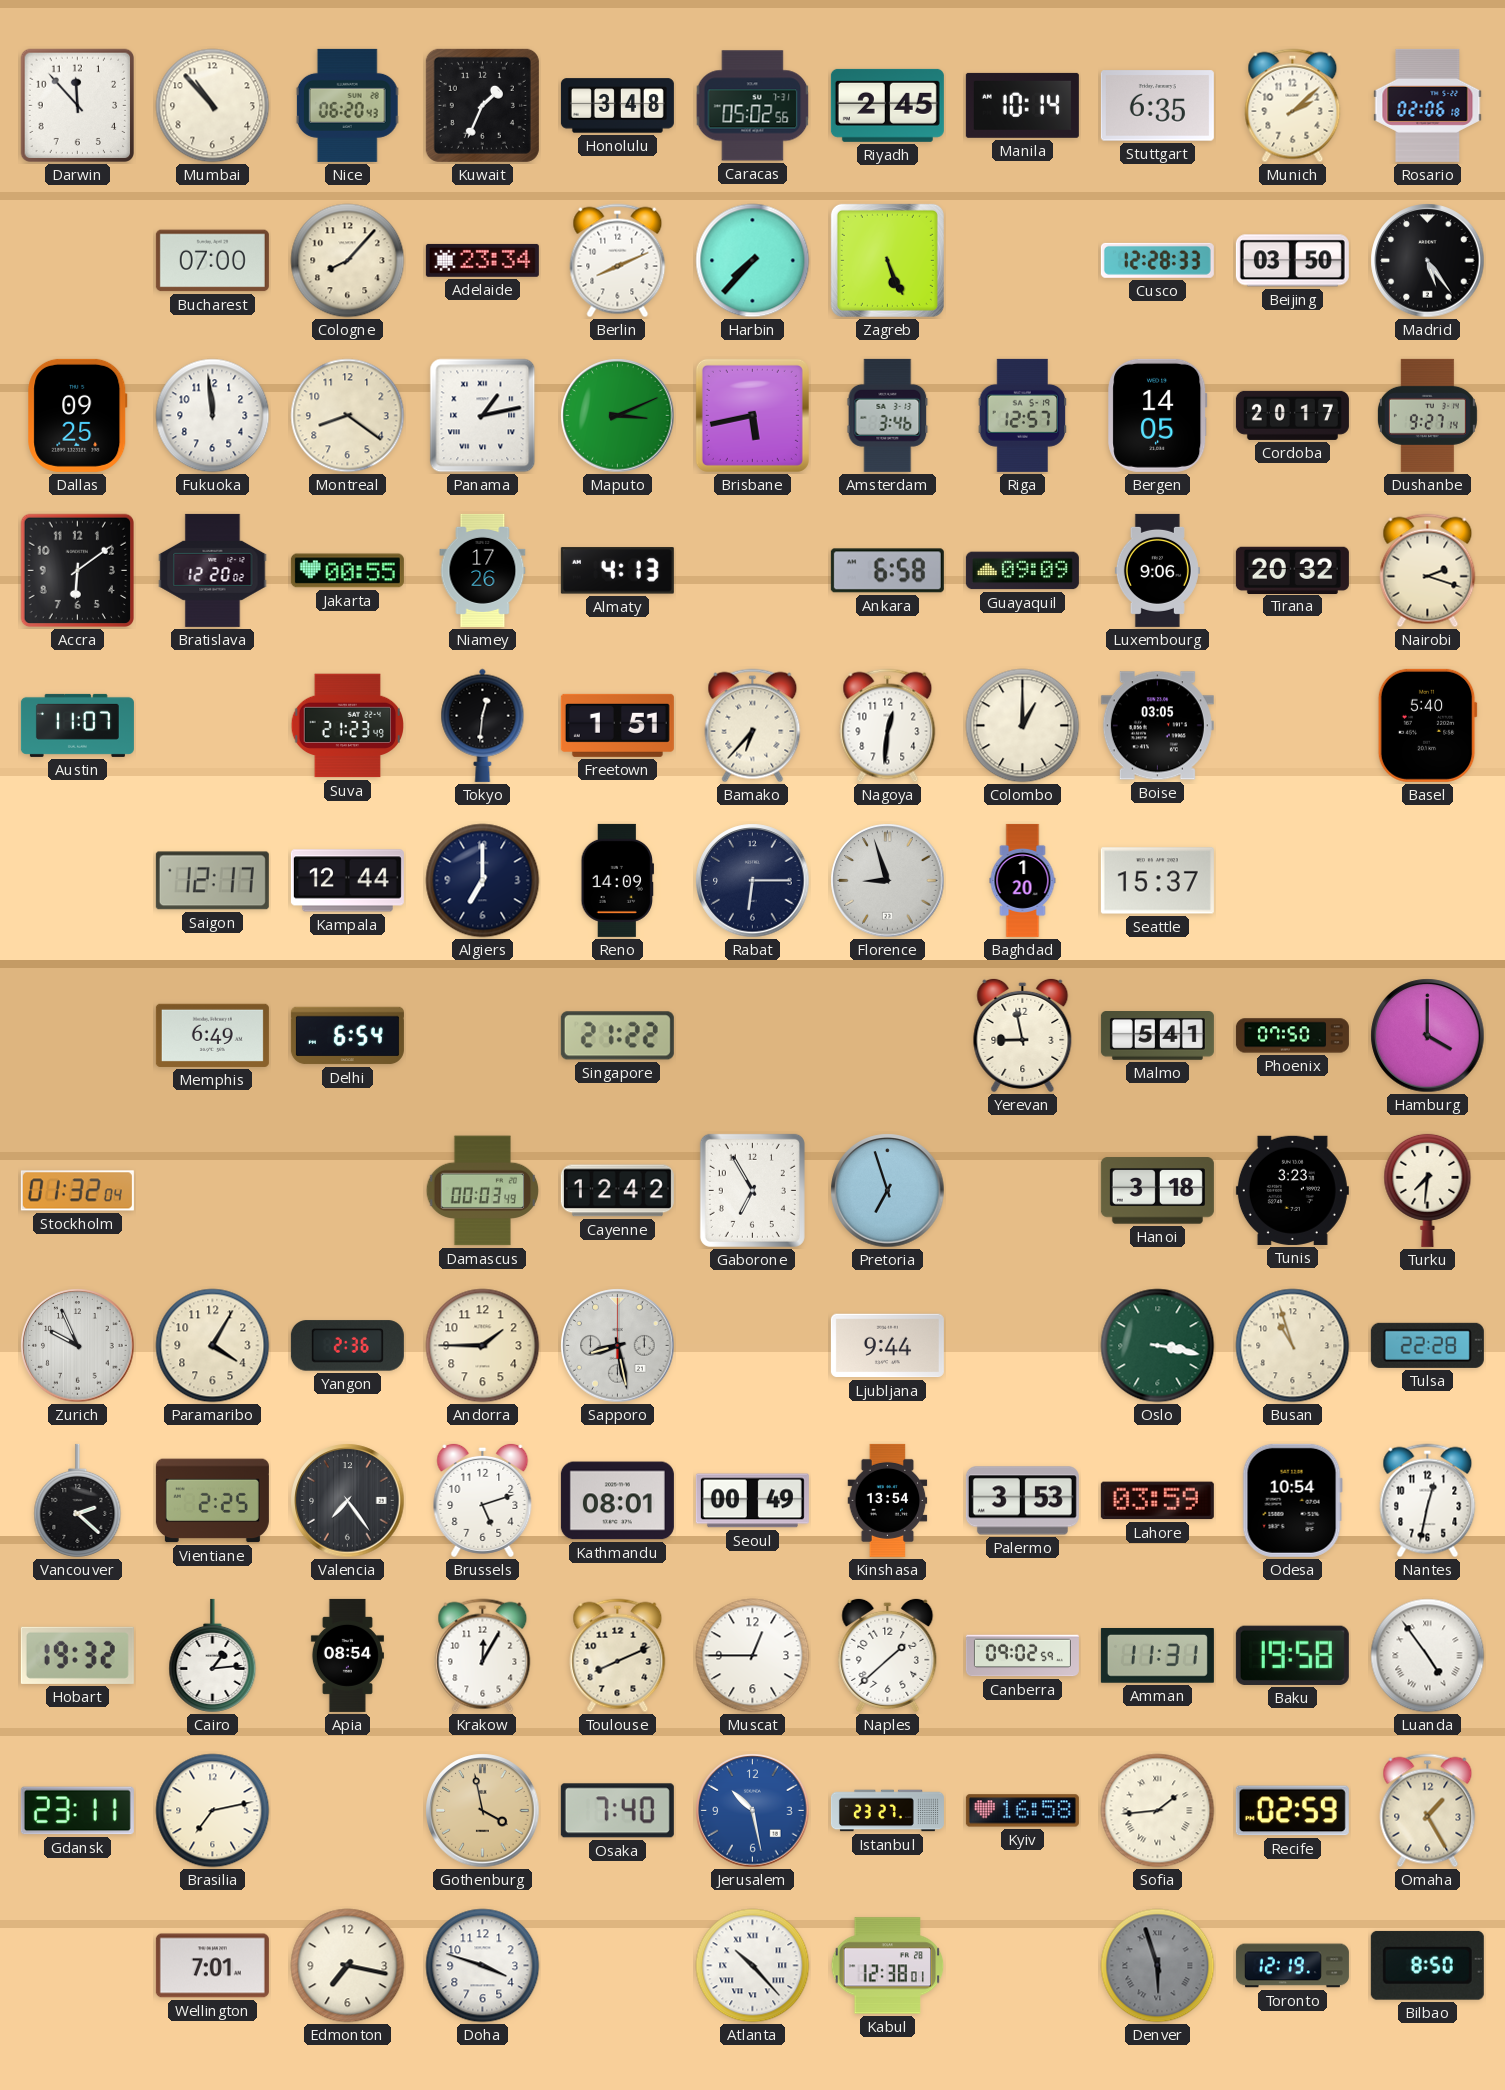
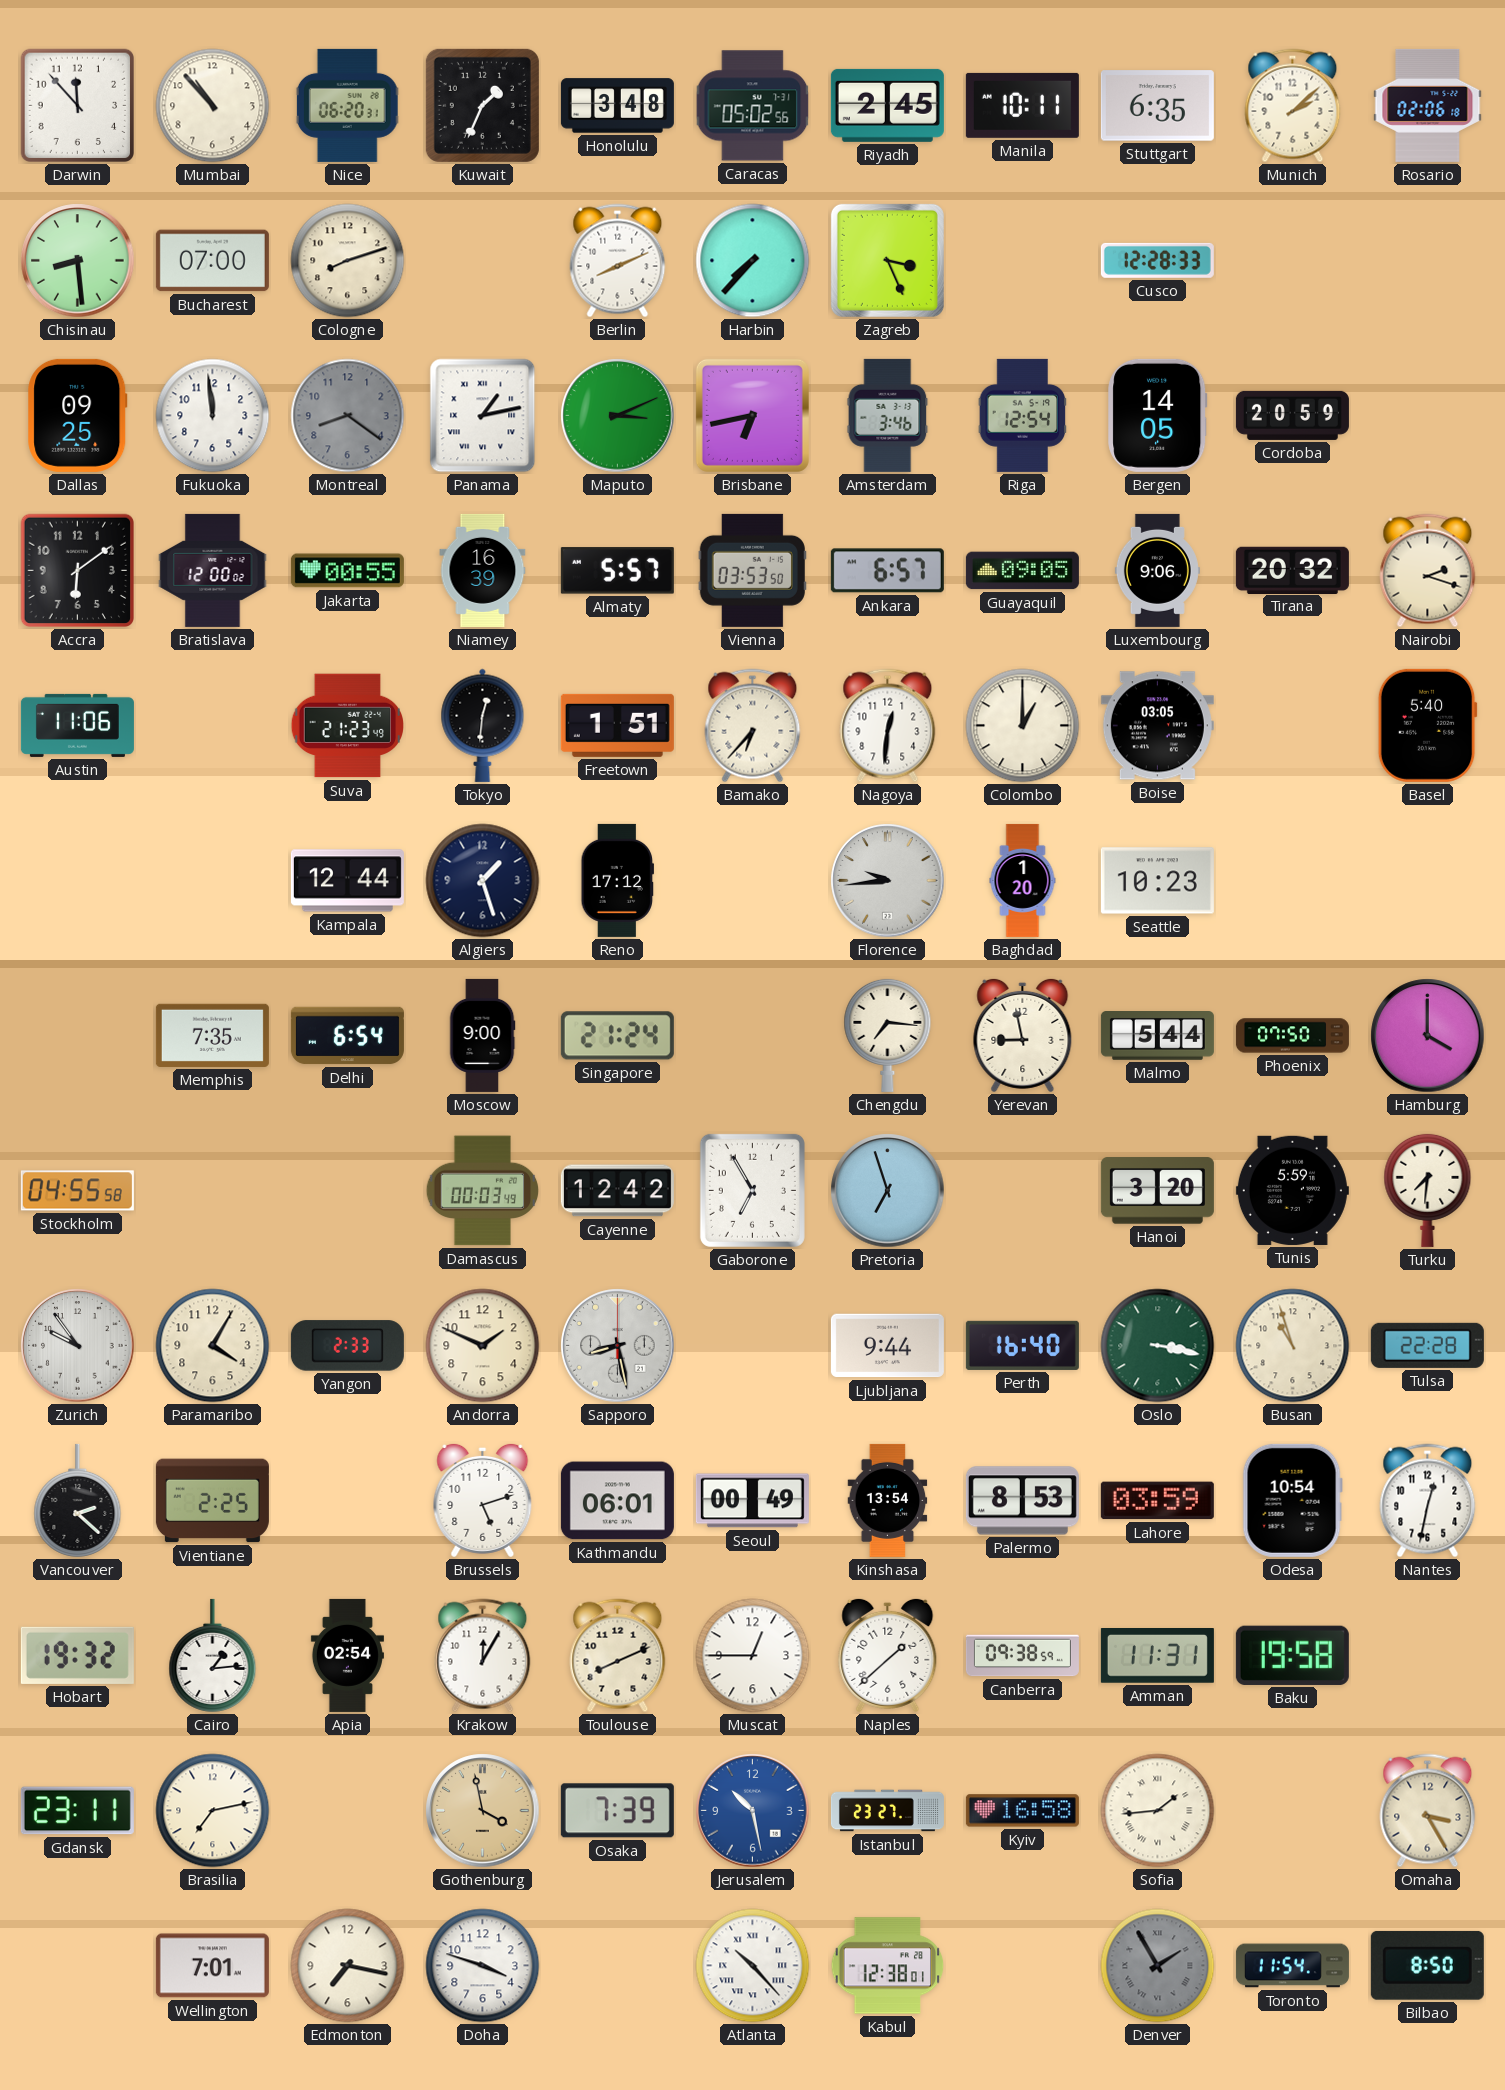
Nice: 06:20:43 -> 06:20:31
Manila: 10:14 -> 10:11
Chisinau: none -> 8:29
Cologne: 8:07 -> 8:12
Adelaide: 23:34 -> none
Zagreb: 5:26 -> 3:26
Beijing: 03:50 -> none
Madrid: 5:24 -> none
Montreal dial: cream -> grey
Brisbane: 5:43 -> 6:43
Riga: 12:57 -> 12:54
Cordoba: 20:17 -> 20:59
Dushanbe: 9:27 -> none
Bratislava: 12:20 -> 12:00
Niamey: 17:26 -> 16:39
Almaty: 4:13 -> 5:57
Vienna: none -> 03:53
Ankara: 6:58 -> 6:57
Guayaquil: 09:09 -> 09:05
Austin: 11:07 -> 11:06
Saigon: 12:17 -> none
Algiers: 7:00 -> 1:27
Reno: 14:09 -> 17:12
Rabat: 6:15 -> none
Florence: 8:57 -> 9:44
Seattle: 15:37 -> 10:23
Memphis: 6:49 -> 7:35
Moscow: none -> 9:00
Singapore: 21:22 -> 21:24
Chengdu: none -> 7:16
Malmo: 5:41 -> 5:44
Stockholm: 01:32 -> 04:55
Hanoi: 3:18 -> 3:20
Tunis: 3:23 -> 5:59
Zurich: 9:56 -> 9:54
Yangon: 2:36 -> 2:33
Andorra: 1:45 -> 1:49
Perth: none -> 16:40
Valencia: 7:24 -> none
Kathmandu: 08:01 -> 06:01
Palermo: 3:53 -> 8:53
Apia: 08:54 -> 02:54
Canberra: 09:02 -> 09:38
Luanda: 4:54 -> none
Osaka: 7:40 -> 7:39
Recife: 02:59 -> none
Omaha: 1:25 -> 3:25
Denver: 5:57 -> 1:55
Toronto: 12:19 -> 11:54
